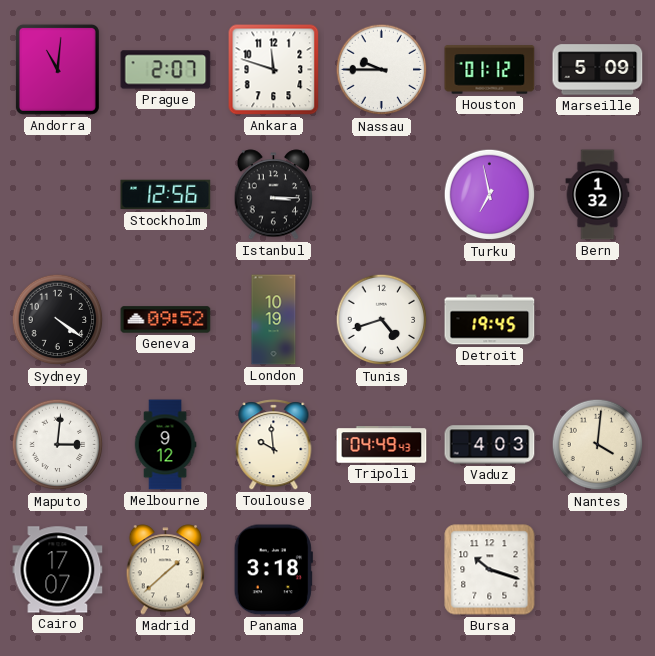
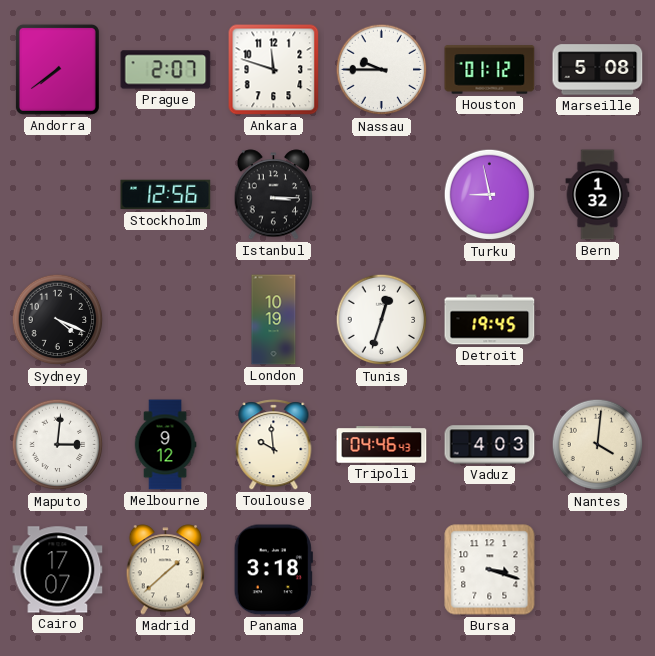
Andorra: 11:01 -> 7:39
Marseille: 5:09 -> 5:08
Turku: 6:58 -> 8:58
Sydney: 4:21 -> 4:19
Geneva: 09:52 -> none
Tunis: 4:42 -> 12:33
Tripoli: 04:49 -> 04:46
Bursa: 10:18 -> 3:18
